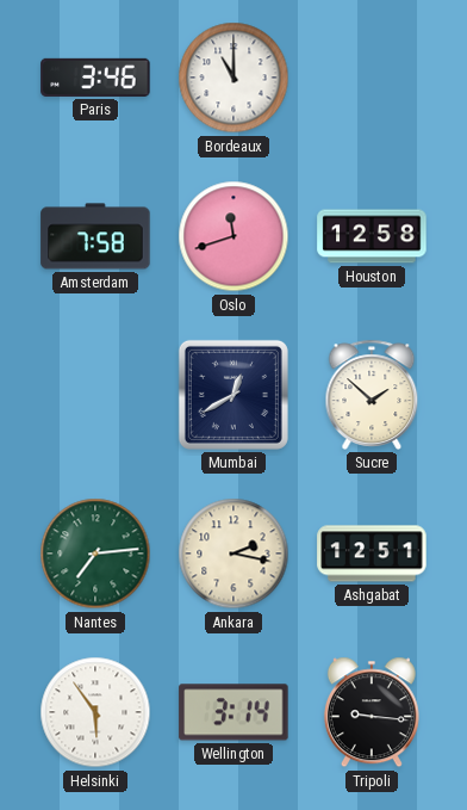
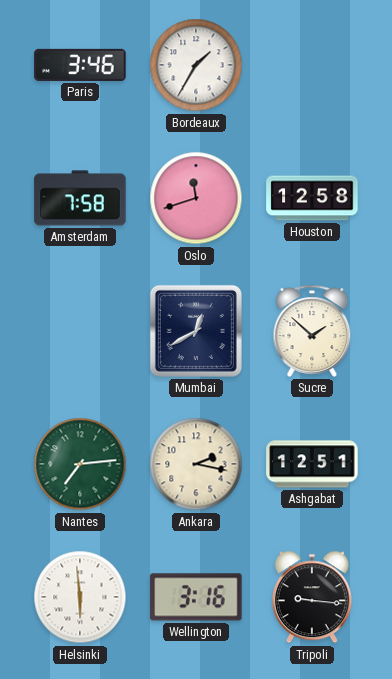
Bordeaux: 11:00 -> 1:35
Helsinki: 5:54 -> 5:59
Wellington: 3:14 -> 3:16
